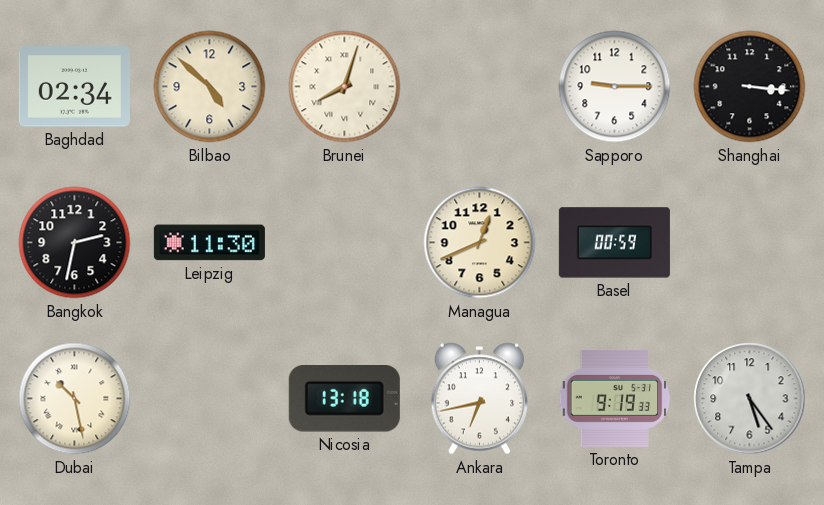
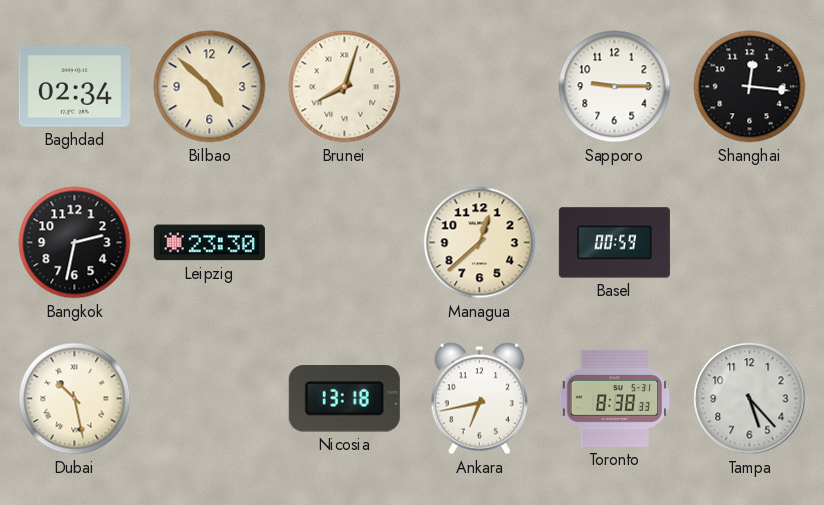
Shanghai: 3:16 -> 12:16
Leipzig: 11:30 -> 23:30
Managua: 12:41 -> 12:38
Toronto: 9:19 -> 8:38
Tampa: 5:24 -> 5:23
